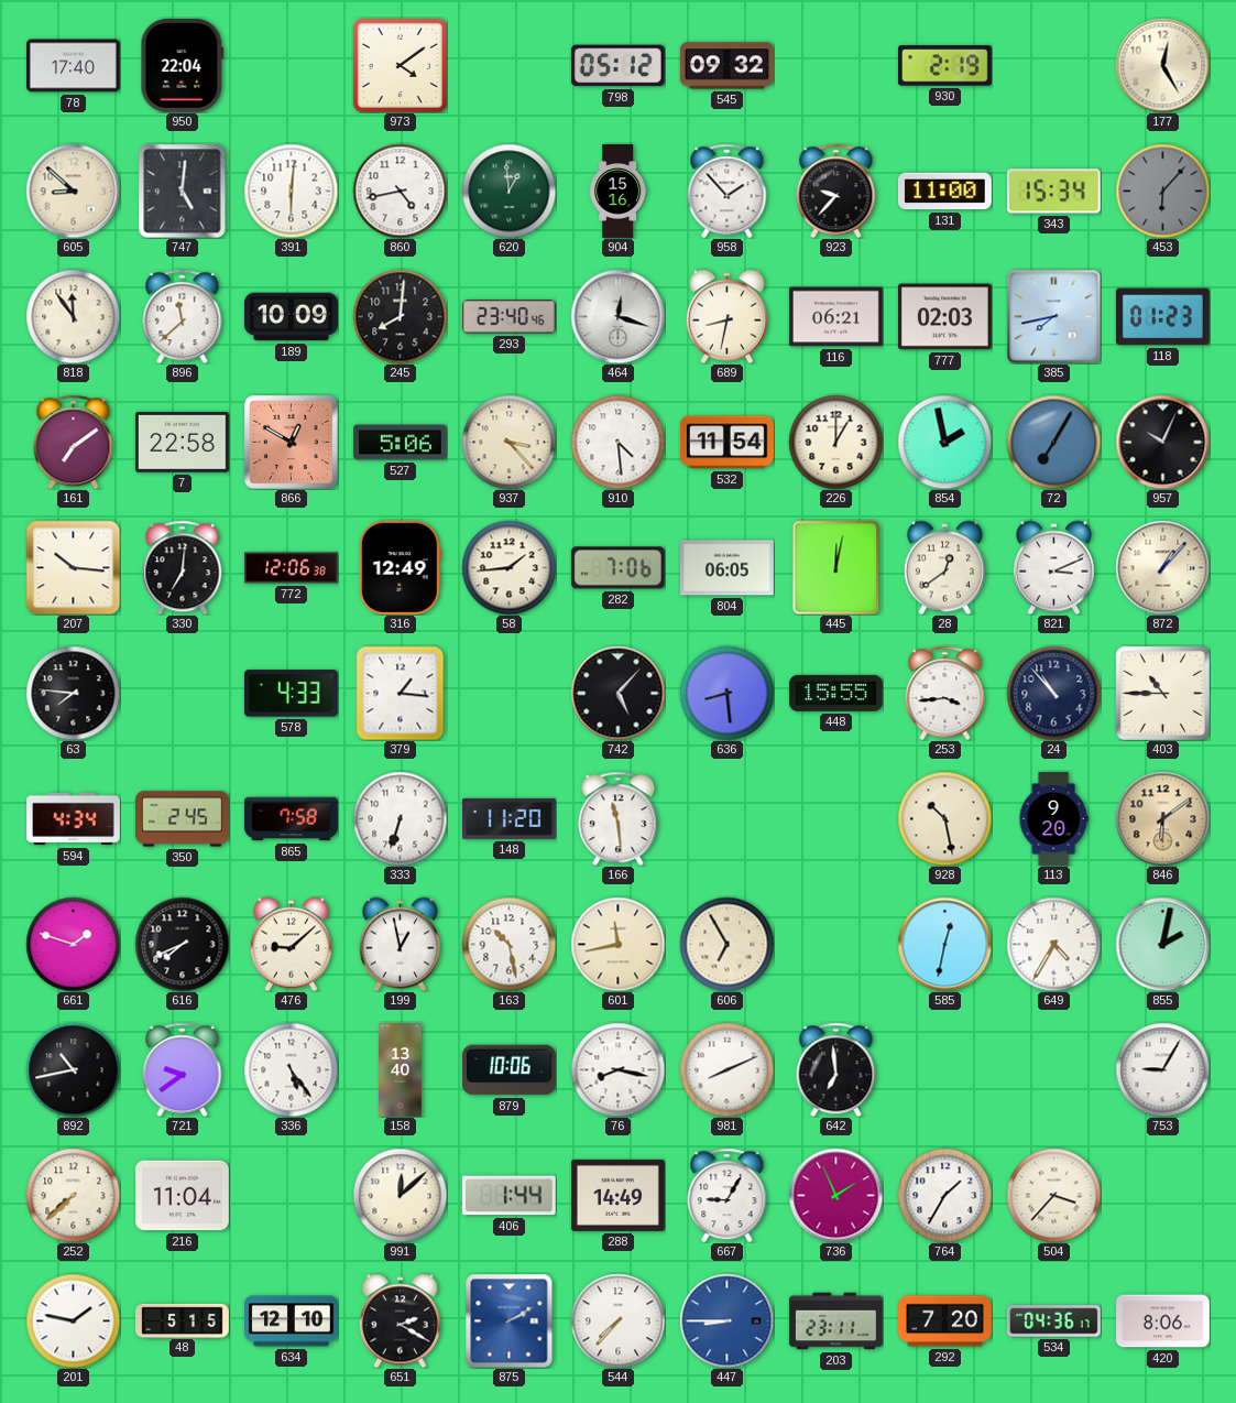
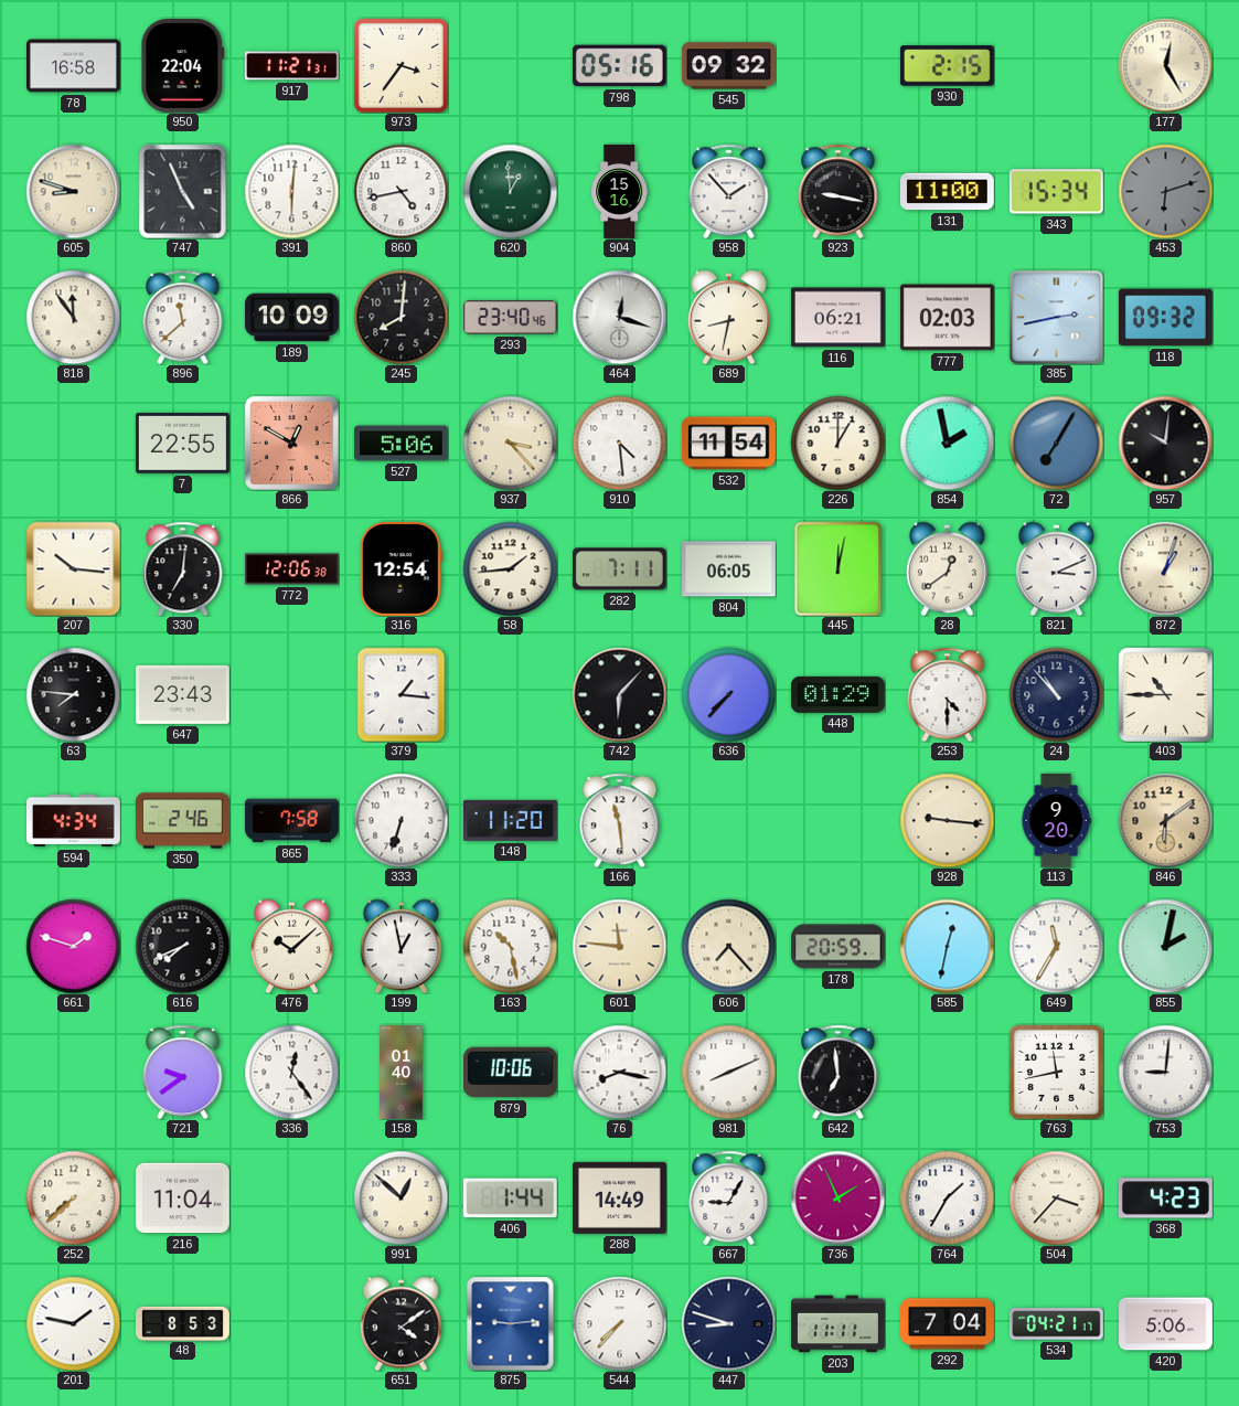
78: 17:40 -> 16:58
917: none -> 11:21
973: 4:09 -> 3:36
798: 05:12 -> 05:16
930: 2:19 -> 2:15
605: 8:52 -> 8:48
747: 5:01 -> 4:56
923: 9:37 -> 9:17
453: 6:07 -> 6:12
385: 7:43 -> 2:43
118: 01:23 -> 09:32
161: 7:09 -> none
7: 22:58 -> 22:55
957: 10:04 -> 10:01
316: 12:49 -> 12:54
282: 7:06 -> 7:11
872: 1:07 -> 1:03
647: none -> 23:43
578: 4:33 -> none
742: 5:07 -> 6:07
636: 8:29 -> 7:37
448: 15:55 -> 01:29
253: 3:44 -> 4:30
350: 2:45 -> 2:46
928: 10:28 -> 9:16
476: 9:08 -> 10:08
601: 11:43 -> 11:46
606: 6:55 -> 7:23
178: none -> 20:59
649: 4:35 -> 11:35
892: 10:43 -> none
336: 5:24 -> 12:24
158: 13:40 -> 01:40
763: none -> 11:43
753: 9:05 -> 9:01
991: 12:08 -> 12:52
368: none -> 4:23
48: 5:15 -> 8:53
634: 12:10 -> none
651: 2:20 -> 4:09
875: 2:10 -> 9:14
447: 8:45 -> 8:48
447 dial: blue -> navy
203: 23:11 -> 11:11
292: 7:20 -> 7:04
534: 04:36 -> 04:21
420: 8:06 -> 5:06
